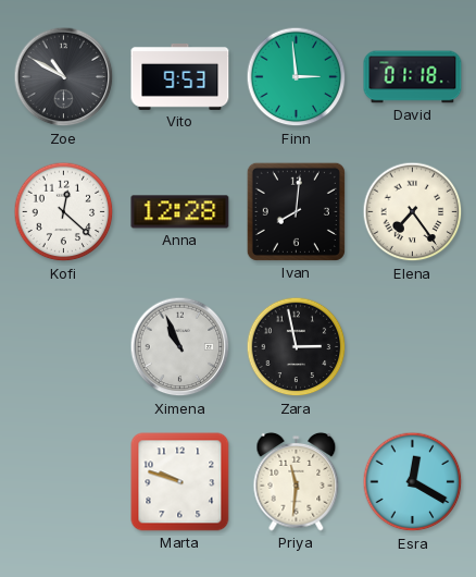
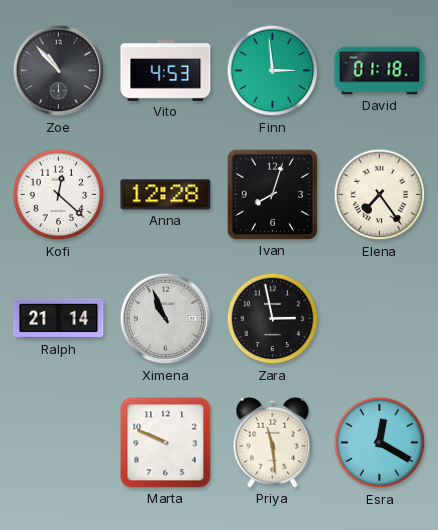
Zoe: 10:50 -> 10:53
Vito: 9:53 -> 4:53
Ivan: 8:01 -> 8:03
Ralph: none -> 21:14
Marta: 9:48 -> 9:49
Priya: 11:31 -> 11:29
